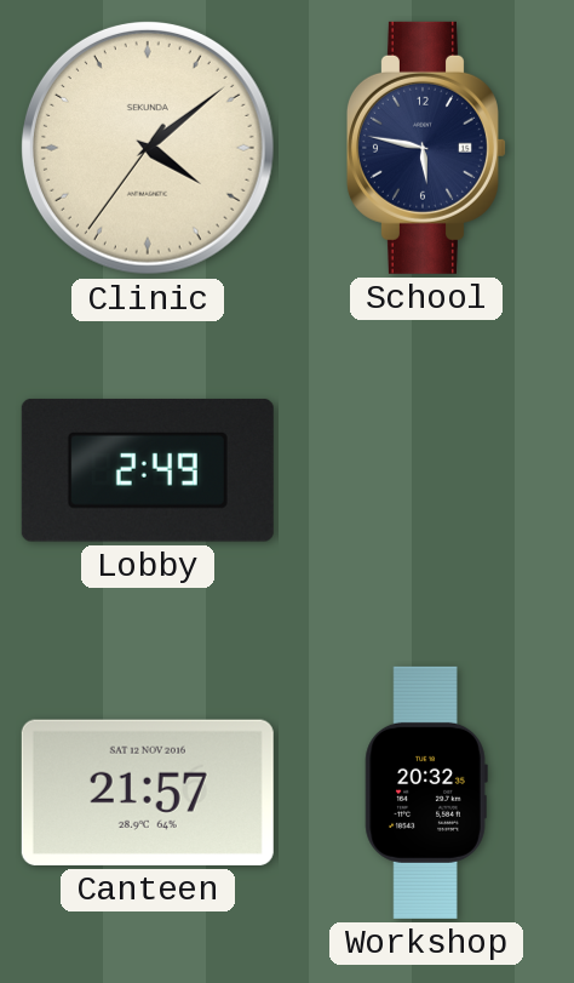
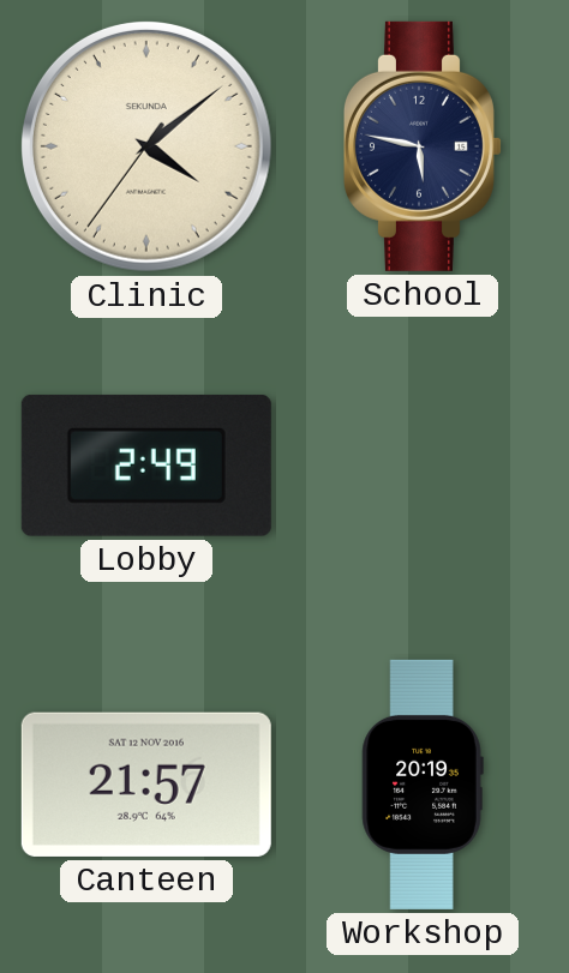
Workshop: 20:32 -> 20:19
